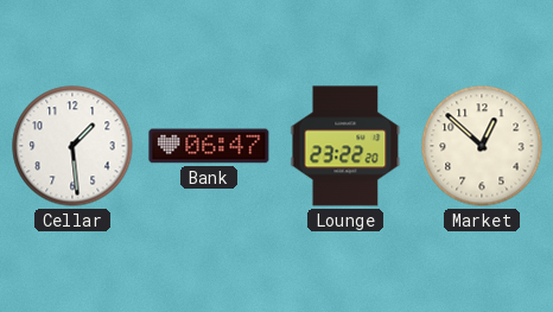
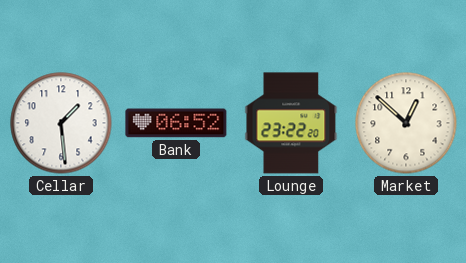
Bank: 06:47 -> 06:52
